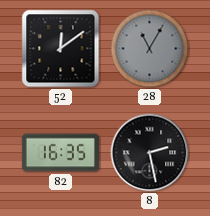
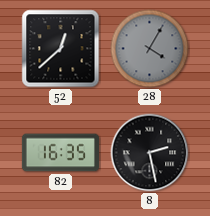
52: 12:09 -> 12:38
28: 11:05 -> 4:05
